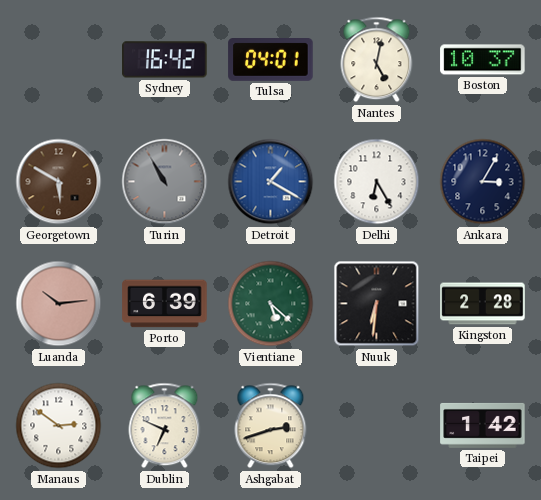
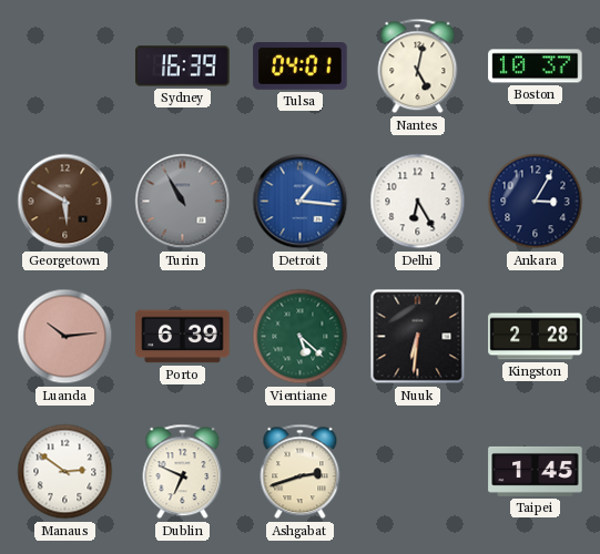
Sydney: 16:42 -> 16:39
Detroit: 1:20 -> 1:16
Taipei: 1:42 -> 1:45
